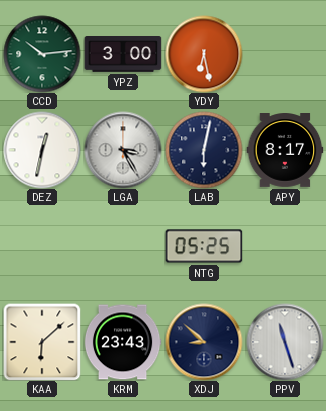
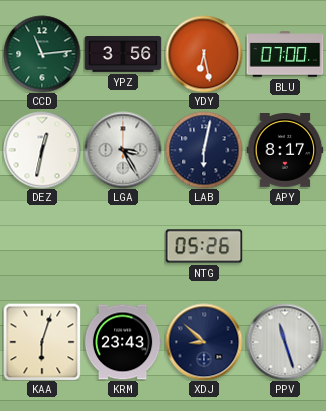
CCD: 10:14 -> 11:14
YPZ: 3:00 -> 3:56
BLU: none -> 07:00
NTG: 05:25 -> 05:26
KAA: 6:08 -> 6:03
